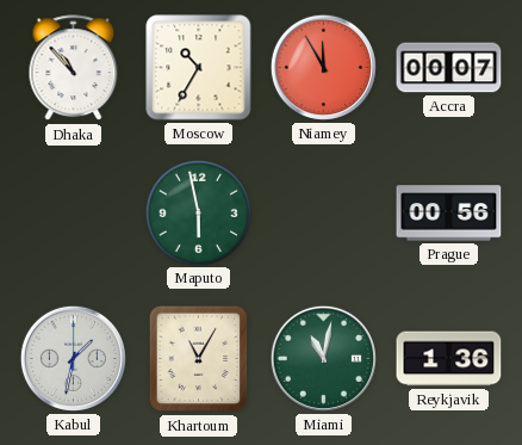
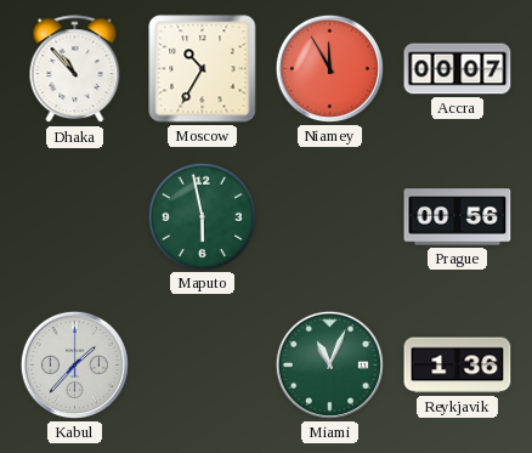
Kabul: 1:32 -> 1:37
Khartoum: 11:05 -> none
Miami: 11:02 -> 11:04
